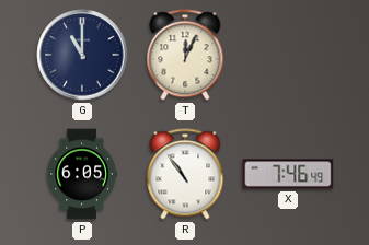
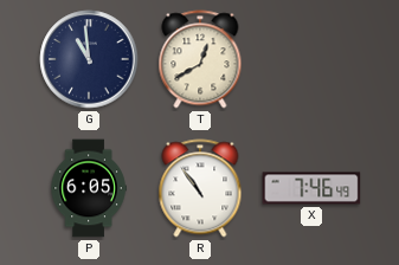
G: 11:00 -> 10:59
T: 12:04 -> 12:40
